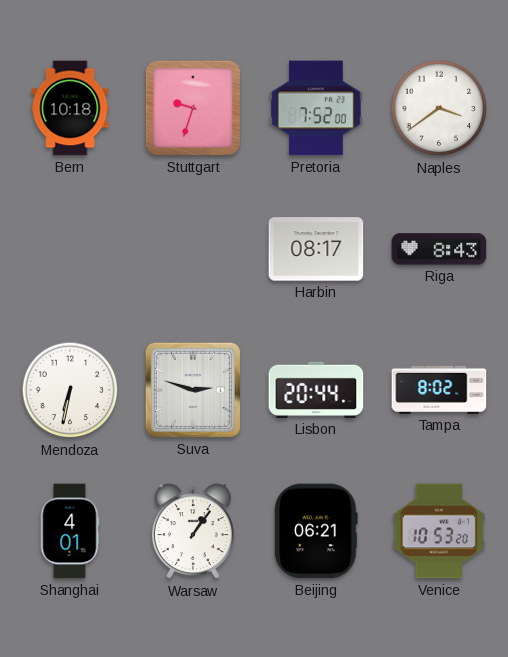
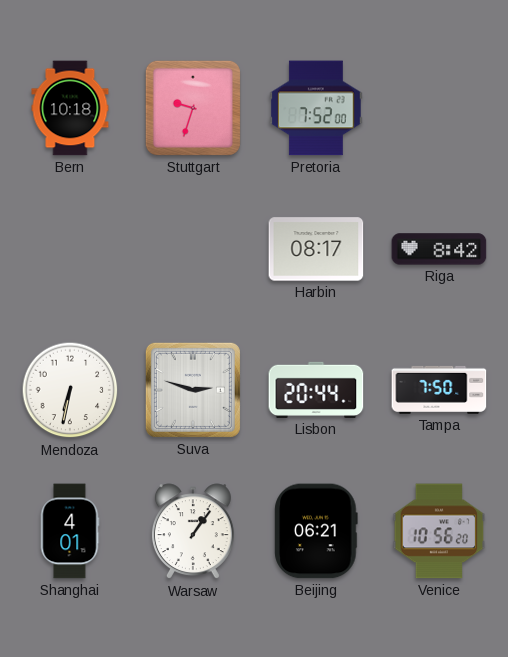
Naples: 3:39 -> none
Riga: 8:43 -> 8:42
Tampa: 8:02 -> 7:50
Venice: 10:53 -> 10:56
